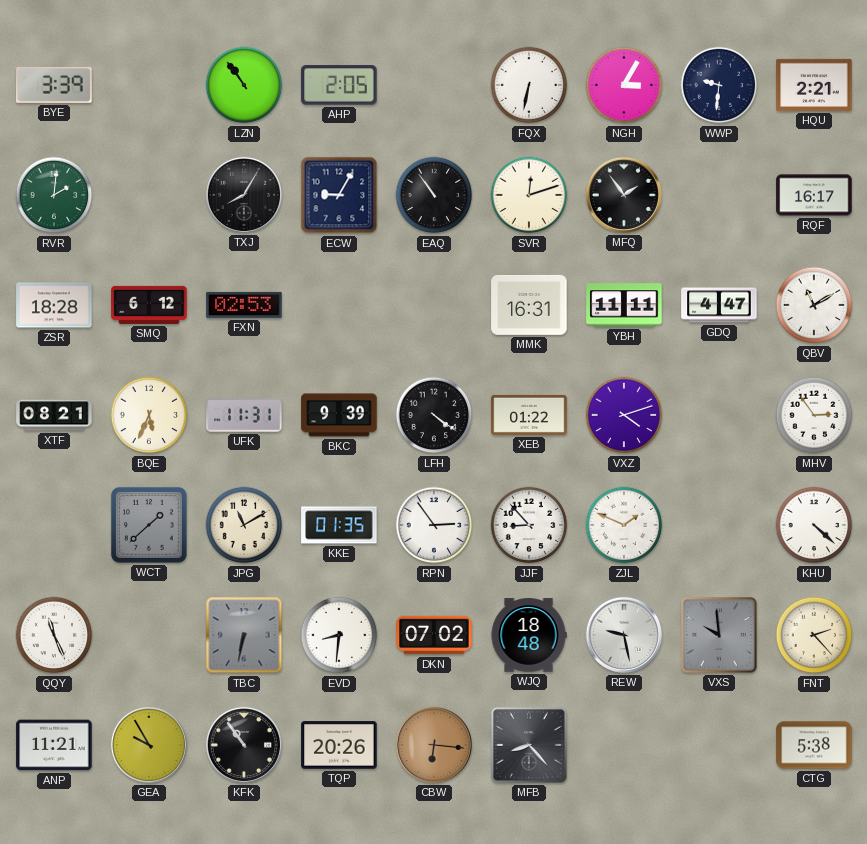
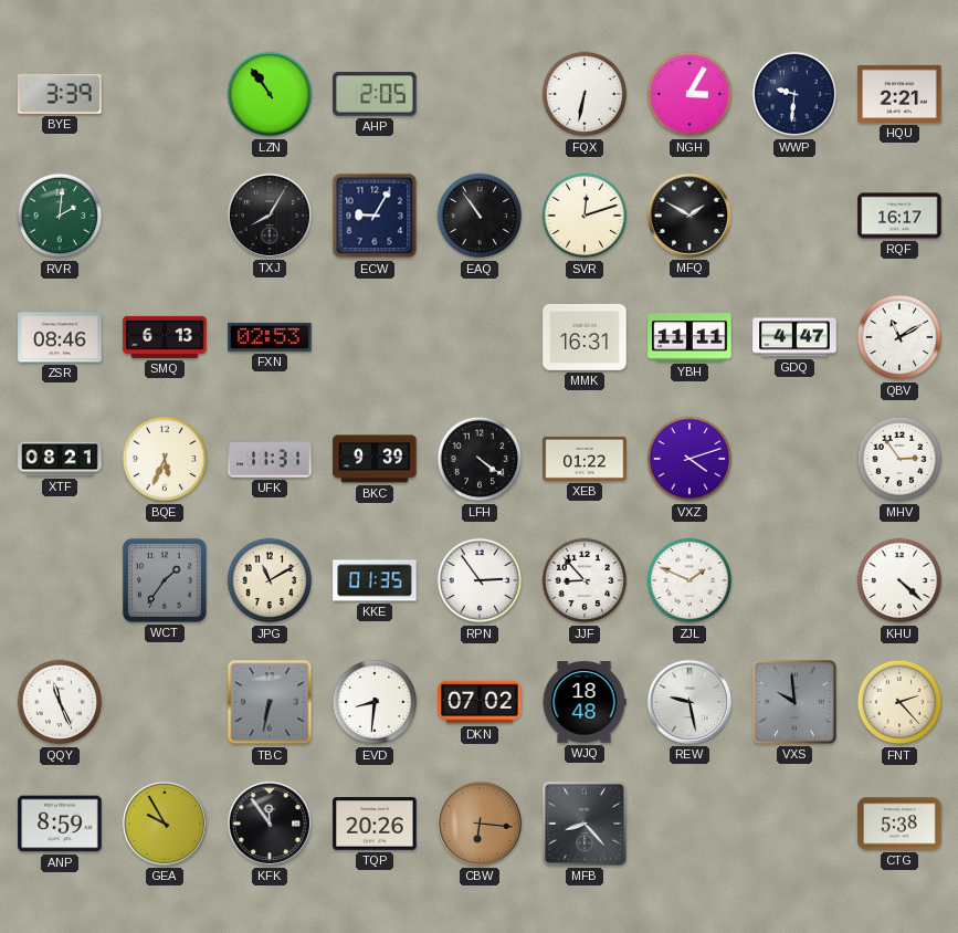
MFQ: 1:54 -> 1:50
ZSR: 18:28 -> 08:46
SMQ: 6:12 -> 6:13
WCT: 1:38 -> 1:36
ANP: 11:21 -> 8:59
KFK: 10:54 -> 11:54
